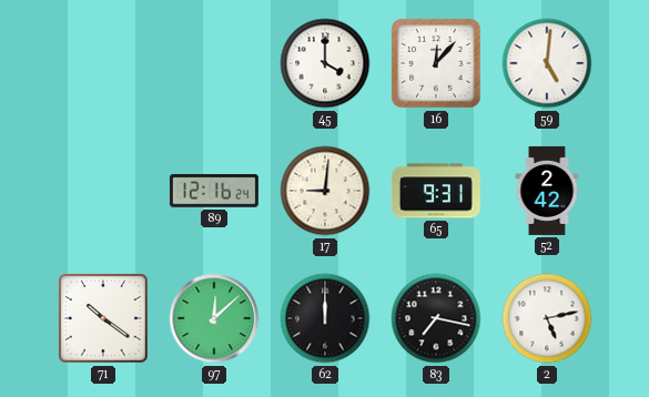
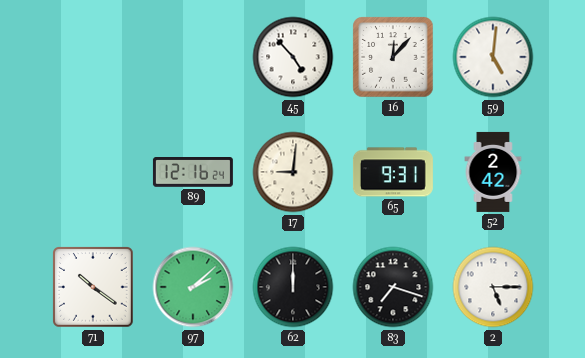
45: 4:00 -> 4:53
97: 12:08 -> 2:08
83: 7:17 -> 7:18
2: 5:13 -> 5:15
